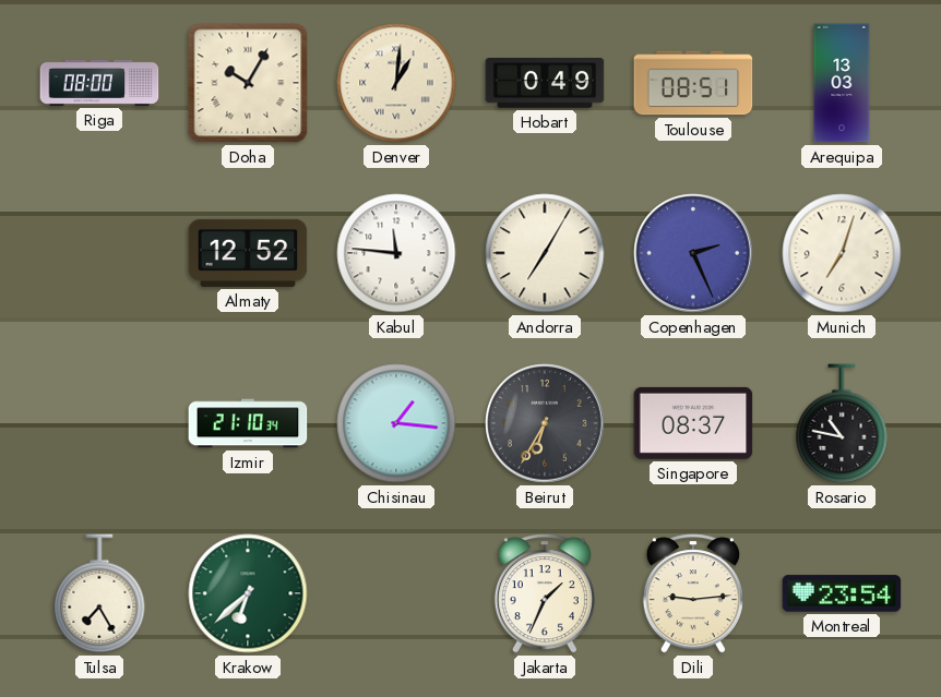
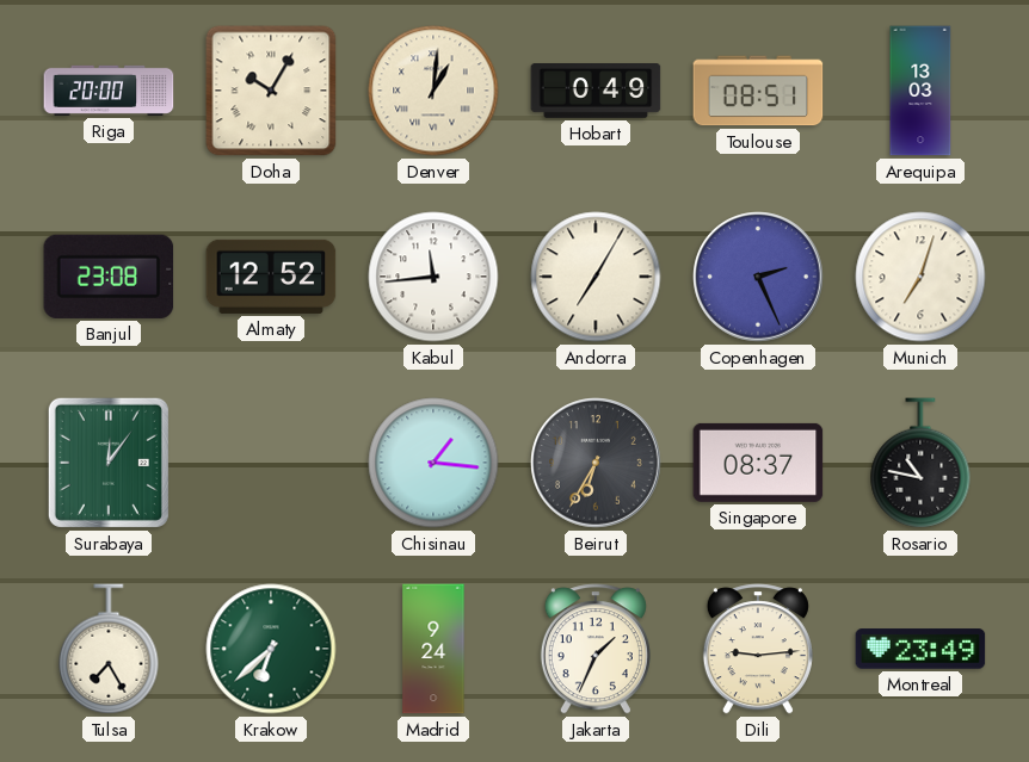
Riga: 08:00 -> 20:00
Banjul: none -> 23:08
Kabul: 11:46 -> 11:44
Surabaya: none -> 12:06
Izmir: 21:10 -> none
Madrid: none -> 9:24
Montreal: 23:54 -> 23:49
